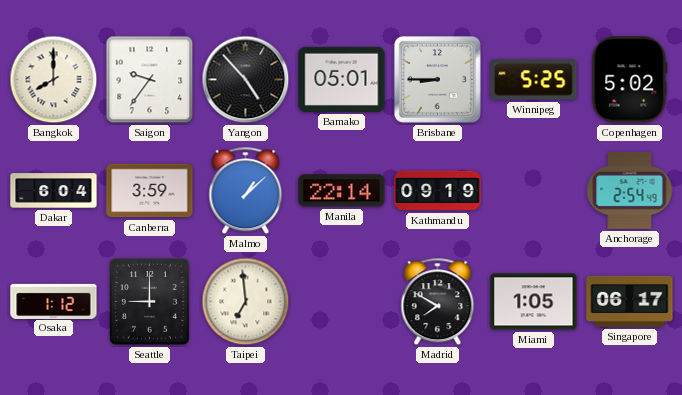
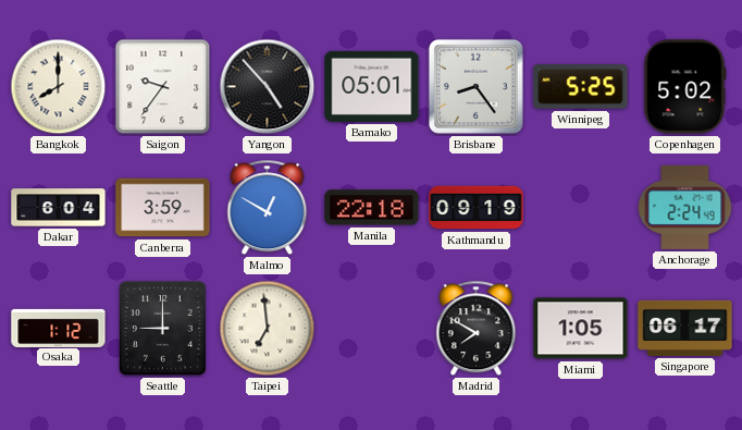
Brisbane: 8:45 -> 8:24
Malmo: 1:08 -> 12:50
Manila: 22:14 -> 22:18
Anchorage: 2:54 -> 2:24
